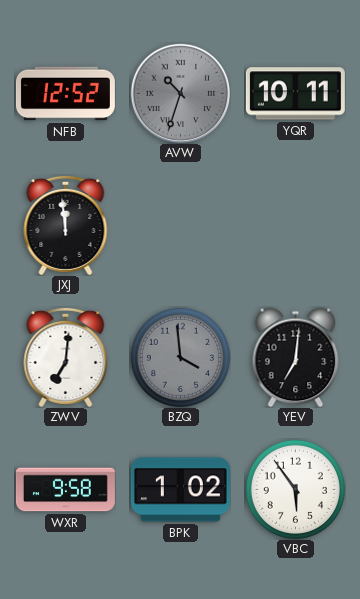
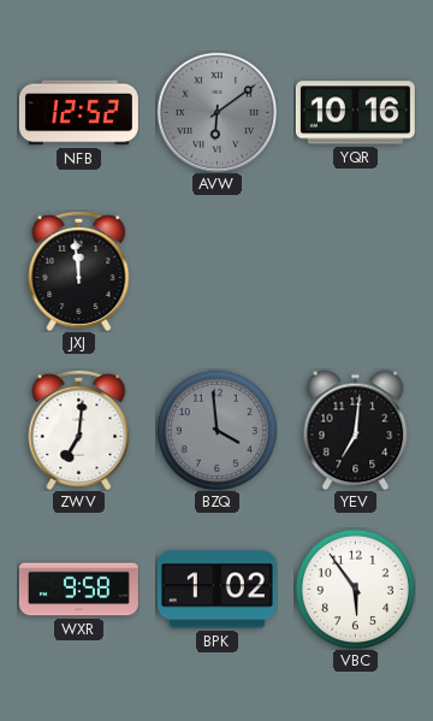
AVW: 10:33 -> 6:09
YQR: 10:11 -> 10:16
